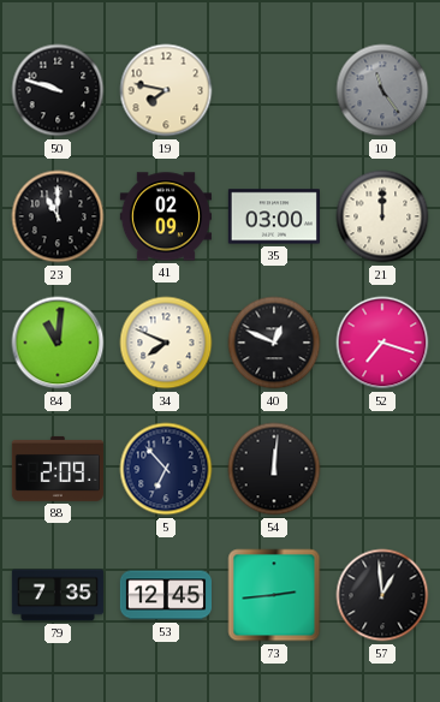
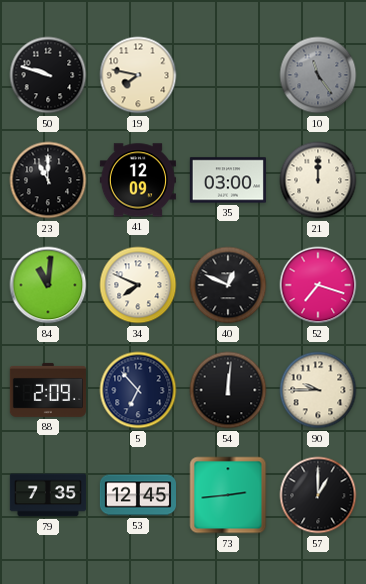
41: 02:09 -> 12:09
90: none -> 9:45
57: 12:59 -> 1:00
